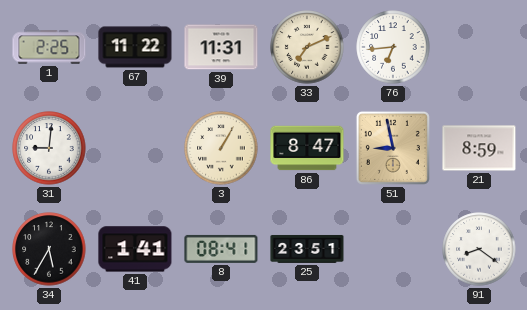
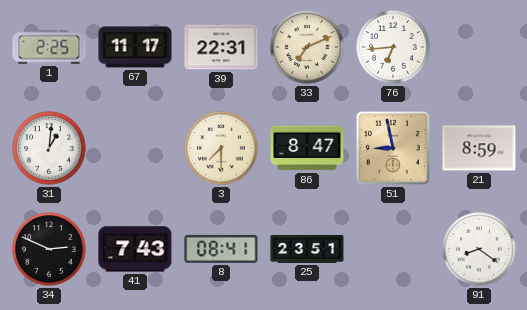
67: 11:22 -> 11:17
39: 11:31 -> 22:31
31: 9:01 -> 1:01
3: 1:05 -> 7:30
34: 5:35 -> 2:49
41: 1:41 -> 7:43
